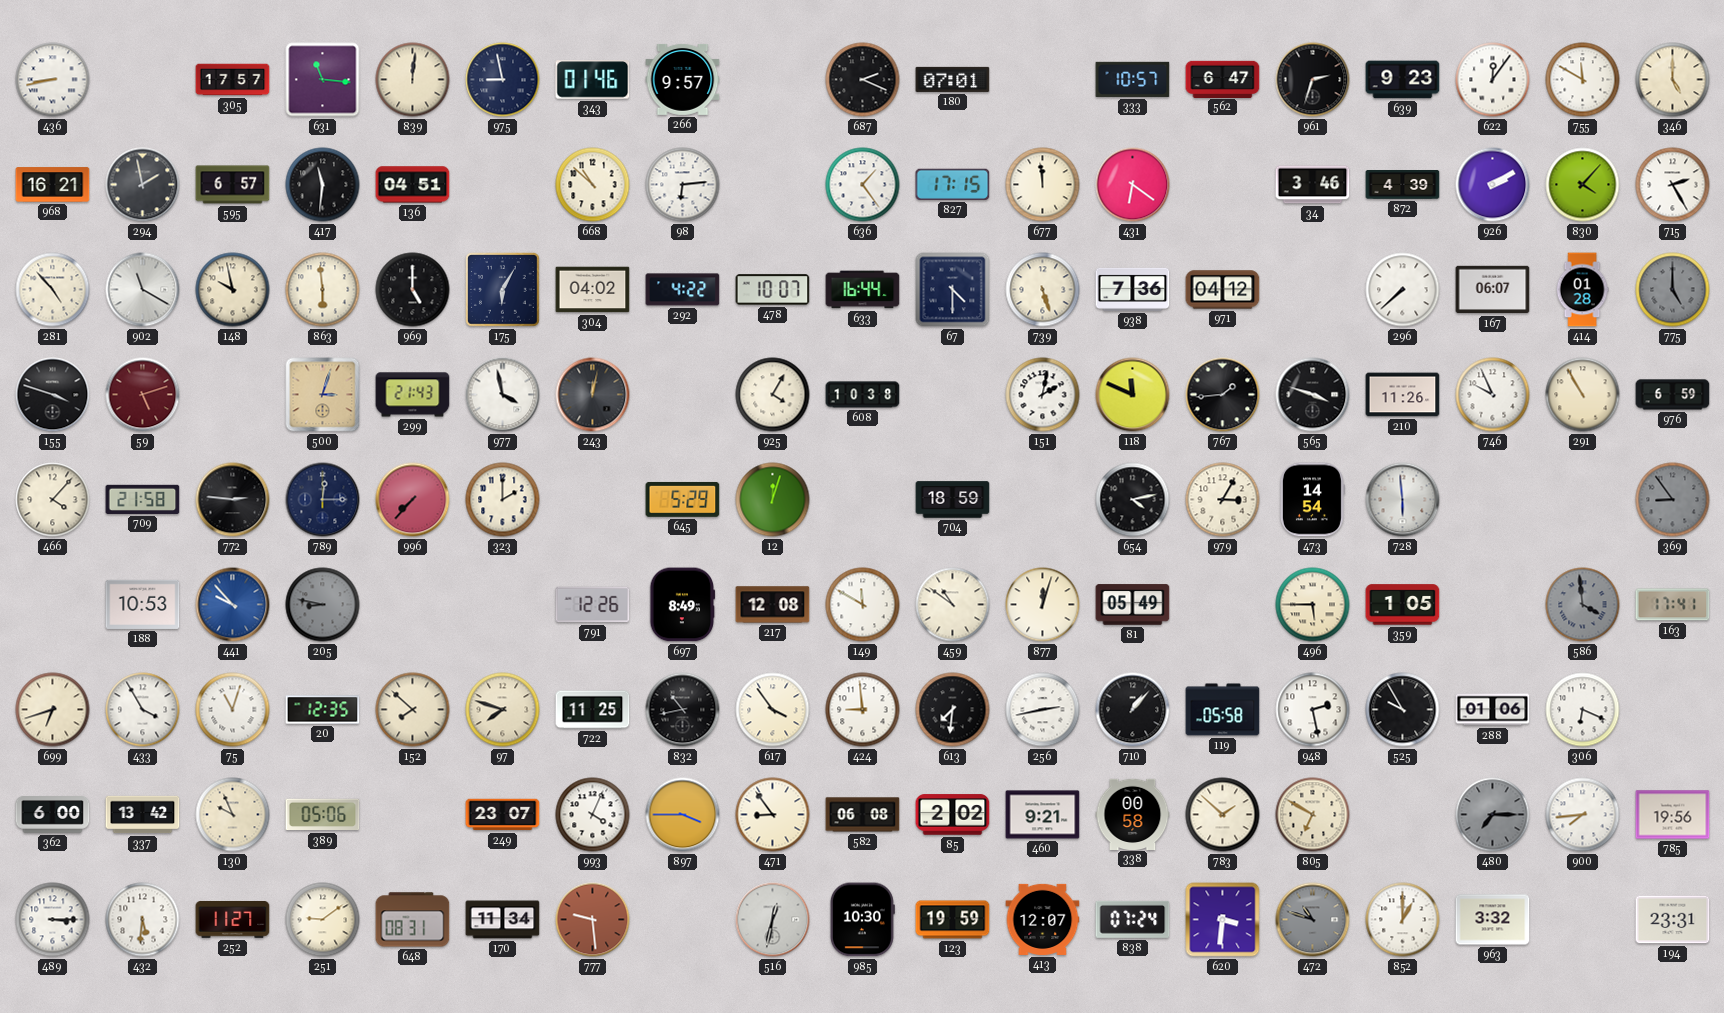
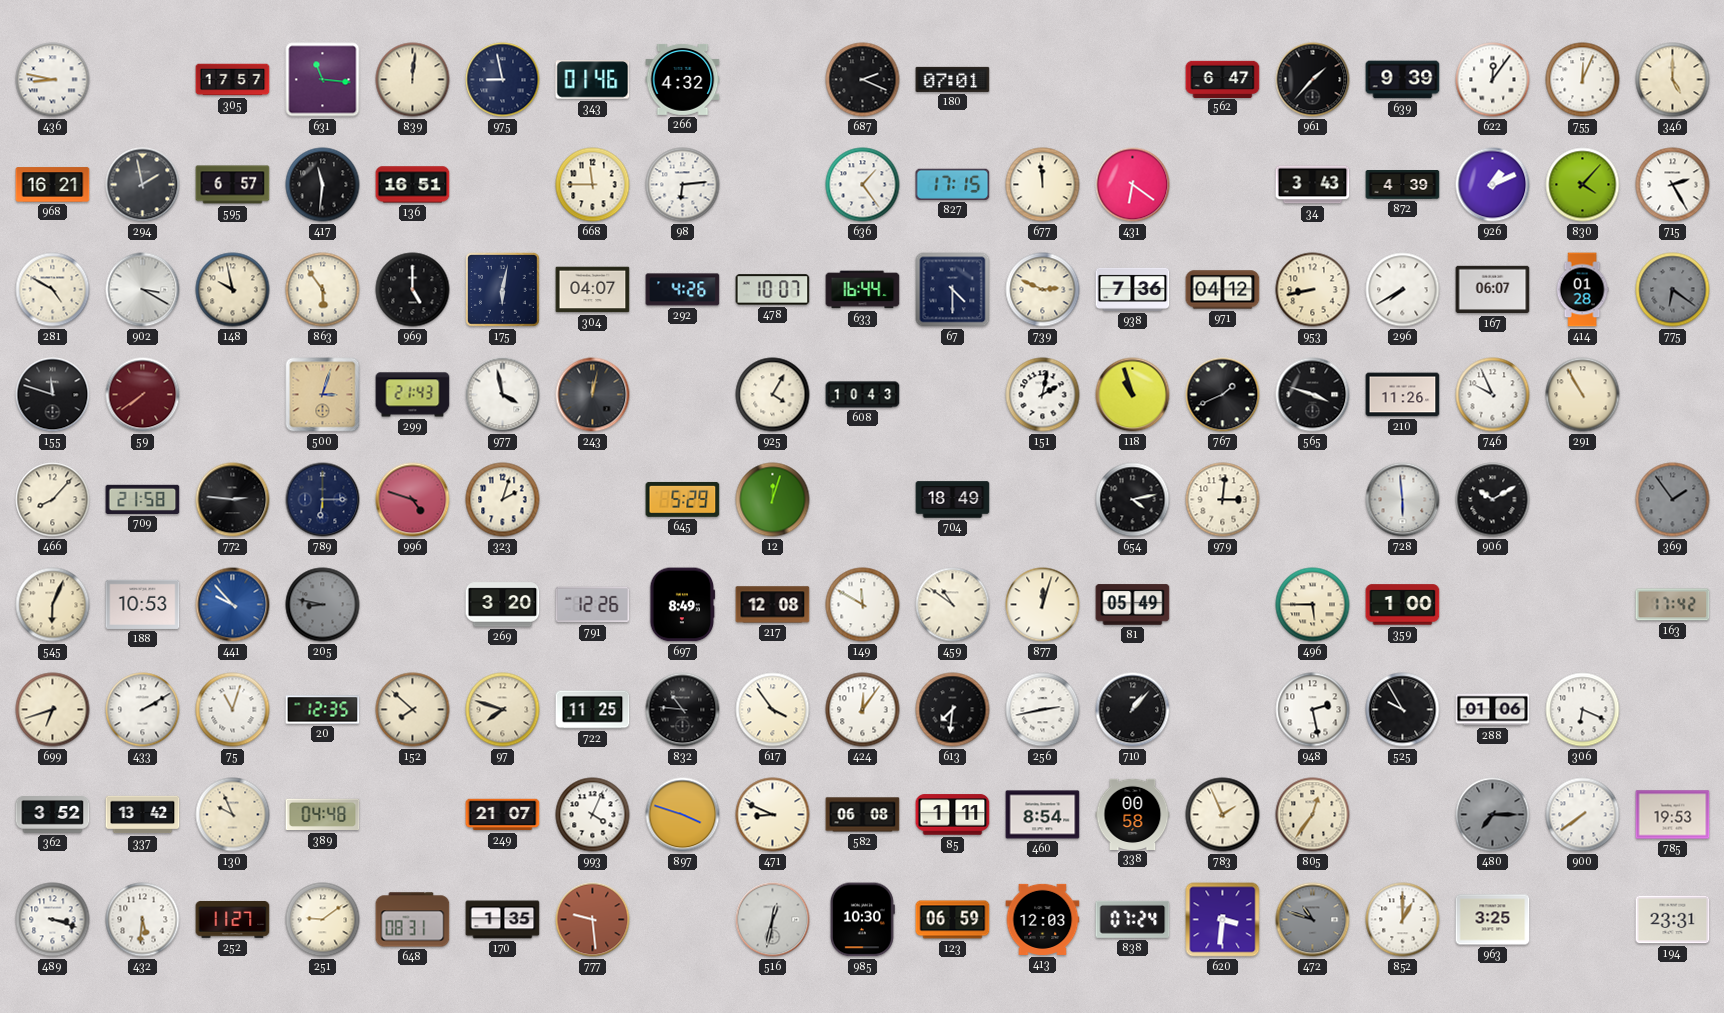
436: 8:43 -> 8:47
266: 9:57 -> 4:32
333: 10:57 -> none
961: 2:33 -> 1:37
639: 9:23 -> 9:39
755: 11:50 -> 12:04
136: 04:51 -> 16:51
668: 10:52 -> 11:45
34: 3:46 -> 3:43
926: 2:10 -> 1:11
281: 4:53 -> 4:50
902: 11:20 -> 3:20
863: 5:59 -> 5:54
175: 6:05 -> 6:02
304: 04:02 -> 04:07
292: 4:22 -> 4:26
739: 5:27 -> 2:49
953: none -> 8:43
296: 7:38 -> 7:40
775: 5:00 -> 6:21
155: 3:48 -> 11:48
59: 5:12 -> 7:39
608: 10:38 -> 10:43
118: 11:49 -> 10:57
767: 1:44 -> 1:41
976: 6:59 -> none
466: 4:07 -> 8:07
789: 12:15 -> 6:15
996: 7:37 -> 4:48
323: 2:00 -> 2:03
704: 18:59 -> 18:49
979: 3:05 -> 3:01
473: 14:54 -> none
906: none -> 10:10
369: 8:54 -> 1:54
545: none -> 6:04
269: none -> 3:20
359: 1:05 -> 1:00
586: 3:59 -> none
163: 17:41 -> 17:42
433: 3:55 -> 2:10
832: 10:43 -> 10:46
424: 8:59 -> 12:06
119: 05:58 -> none
362: 6:00 -> 3:52
389: 05:06 -> 04:48
249: 23:07 -> 21:07
897: 3:45 -> 3:48
471: 8:54 -> 8:49
85: 2:02 -> 1:11
460: 9:21 -> 8:54
783: 1:52 -> 1:56
805: 6:50 -> 12:36
900: 7:44 -> 7:39
785: 19:56 -> 19:53
489: 3:15 -> 3:18
170: 11:34 -> 1:35
123: 19:59 -> 06:59
413: 12:07 -> 12:03
963: 3:32 -> 3:25
